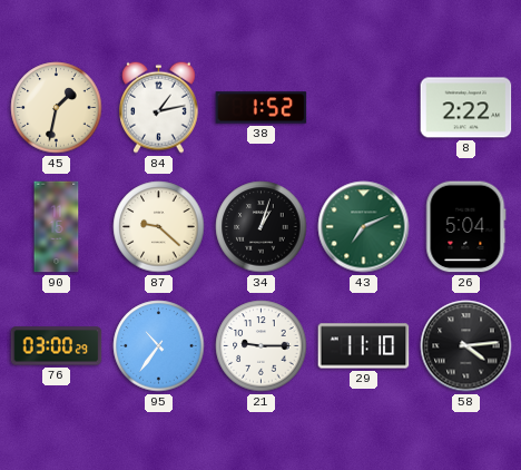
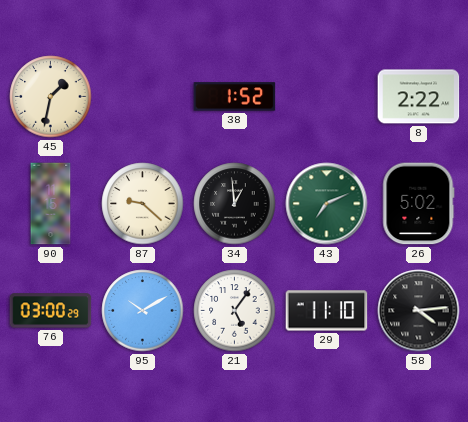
84: 1:13 -> none
34: 1:03 -> 12:59
26: 5:04 -> 5:02
95: 10:36 -> 10:10
21: 9:15 -> 5:06
